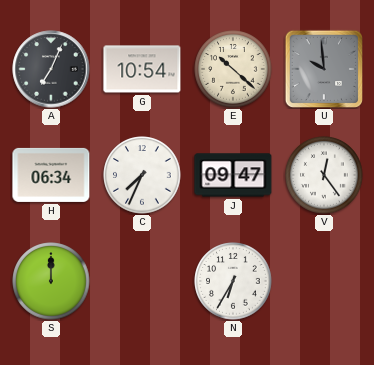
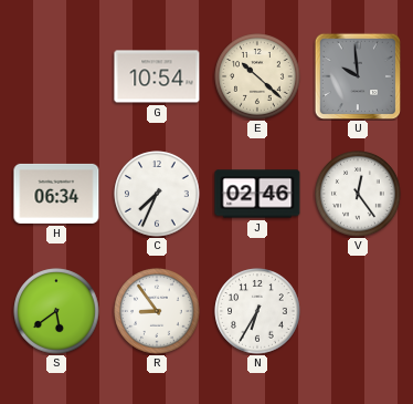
A: 7:04 -> none
J: 09:47 -> 02:46
S: 12:00 -> 5:39
R: none -> 8:54
